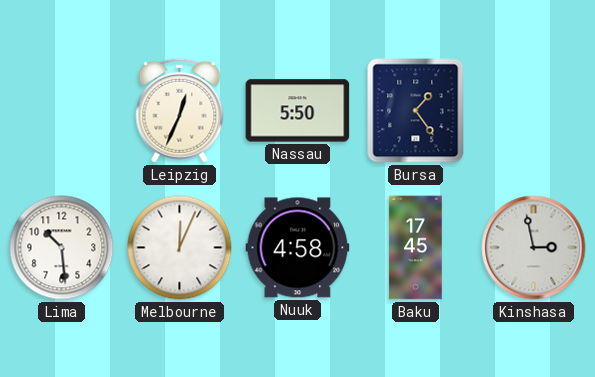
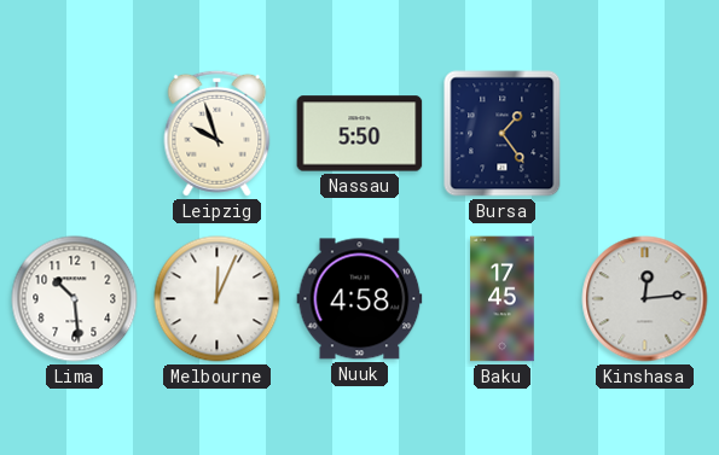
Leipzig: 12:34 -> 9:57
Kinshasa: 2:58 -> 12:14
